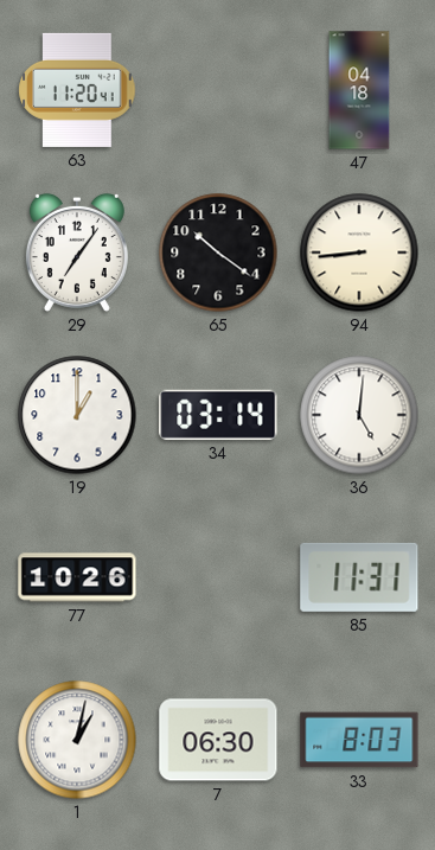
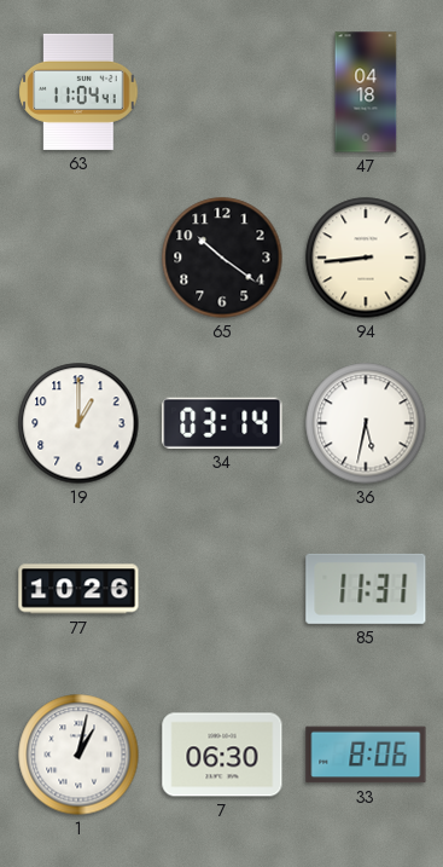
63: 11:20 -> 11:04
29: 7:06 -> none
36: 5:01 -> 5:32
33: 8:03 -> 8:06
